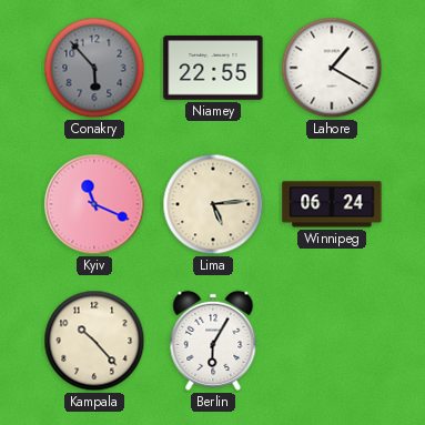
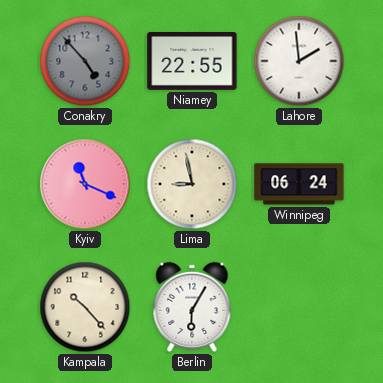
Conakry: 5:53 -> 4:53
Lahore: 1:20 -> 1:59
Lima: 5:14 -> 8:58
